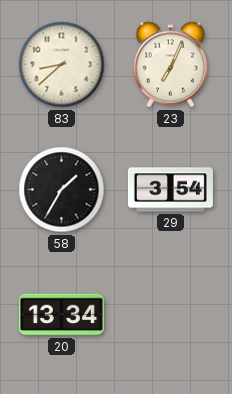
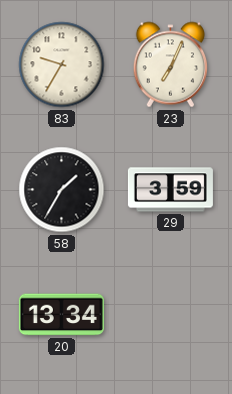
83: 8:38 -> 9:35
29: 3:54 -> 3:59
